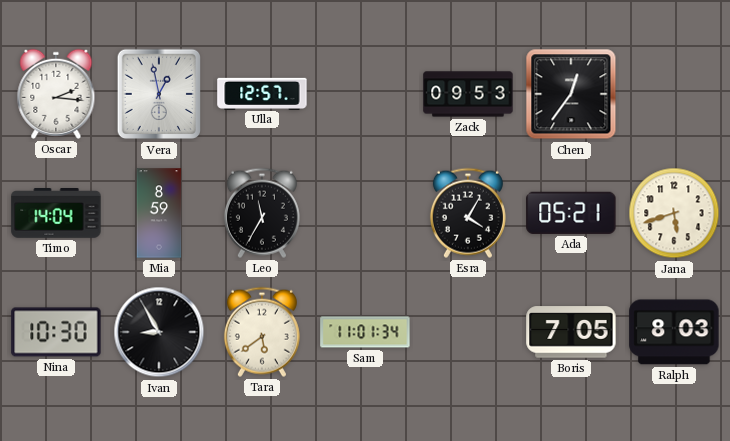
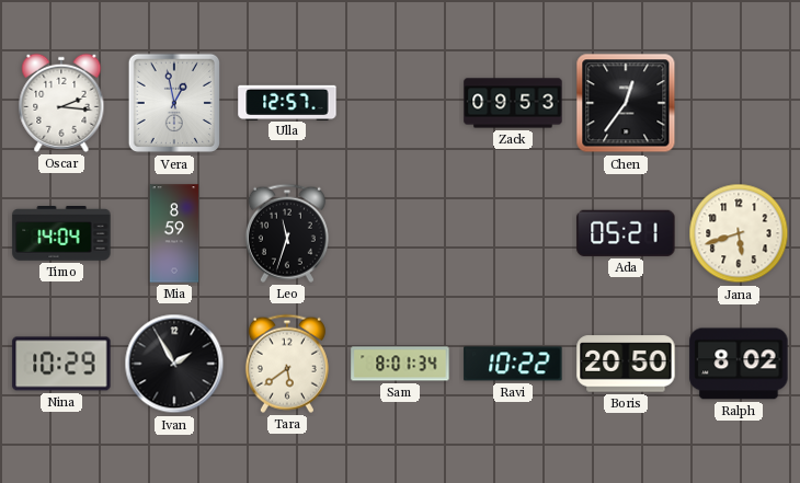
Leo: 11:35 -> 11:33
Esra: 4:05 -> none
Nina: 10:30 -> 10:29
Ivan: 8:55 -> 1:55
Sam: 11:01 -> 8:01
Ravi: none -> 10:22
Boris: 7:05 -> 20:50
Ralph: 8:03 -> 8:02
